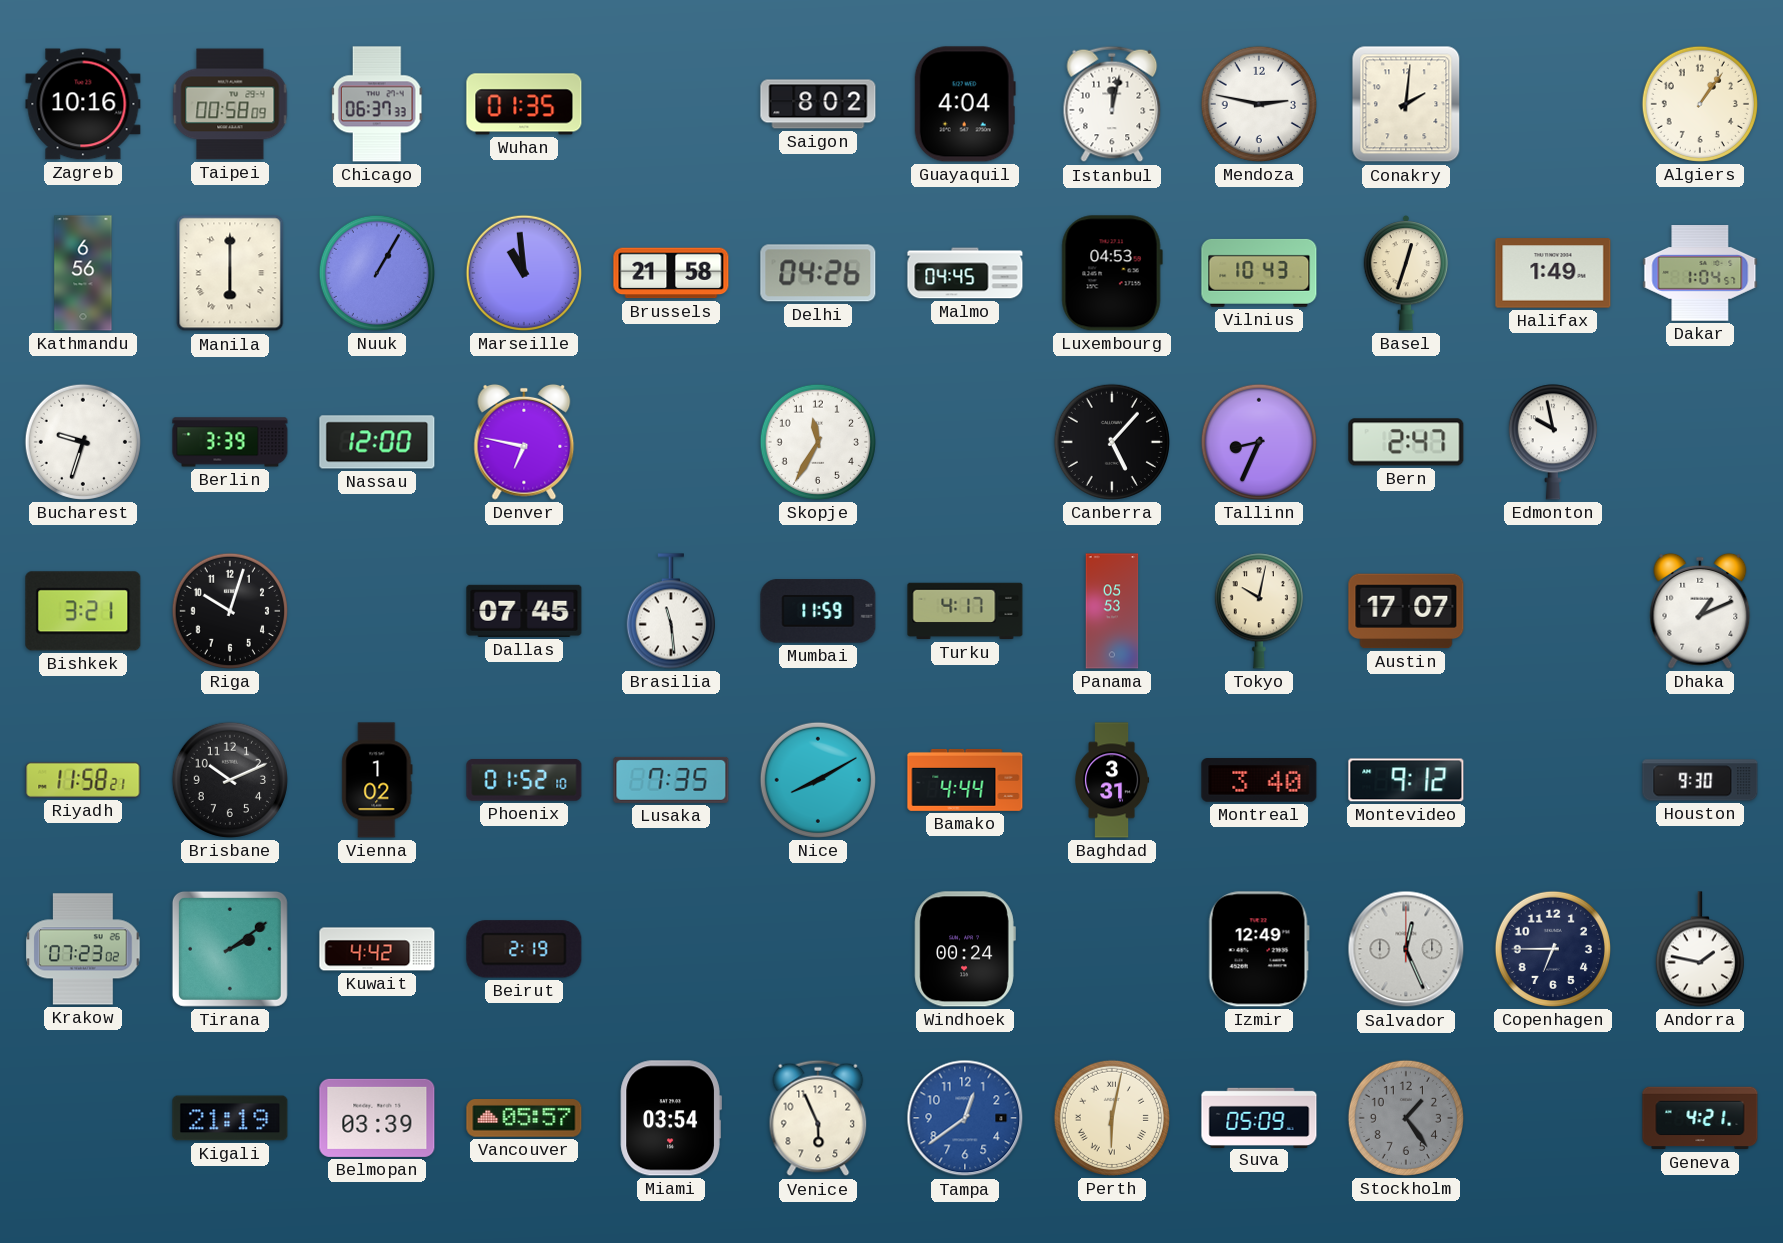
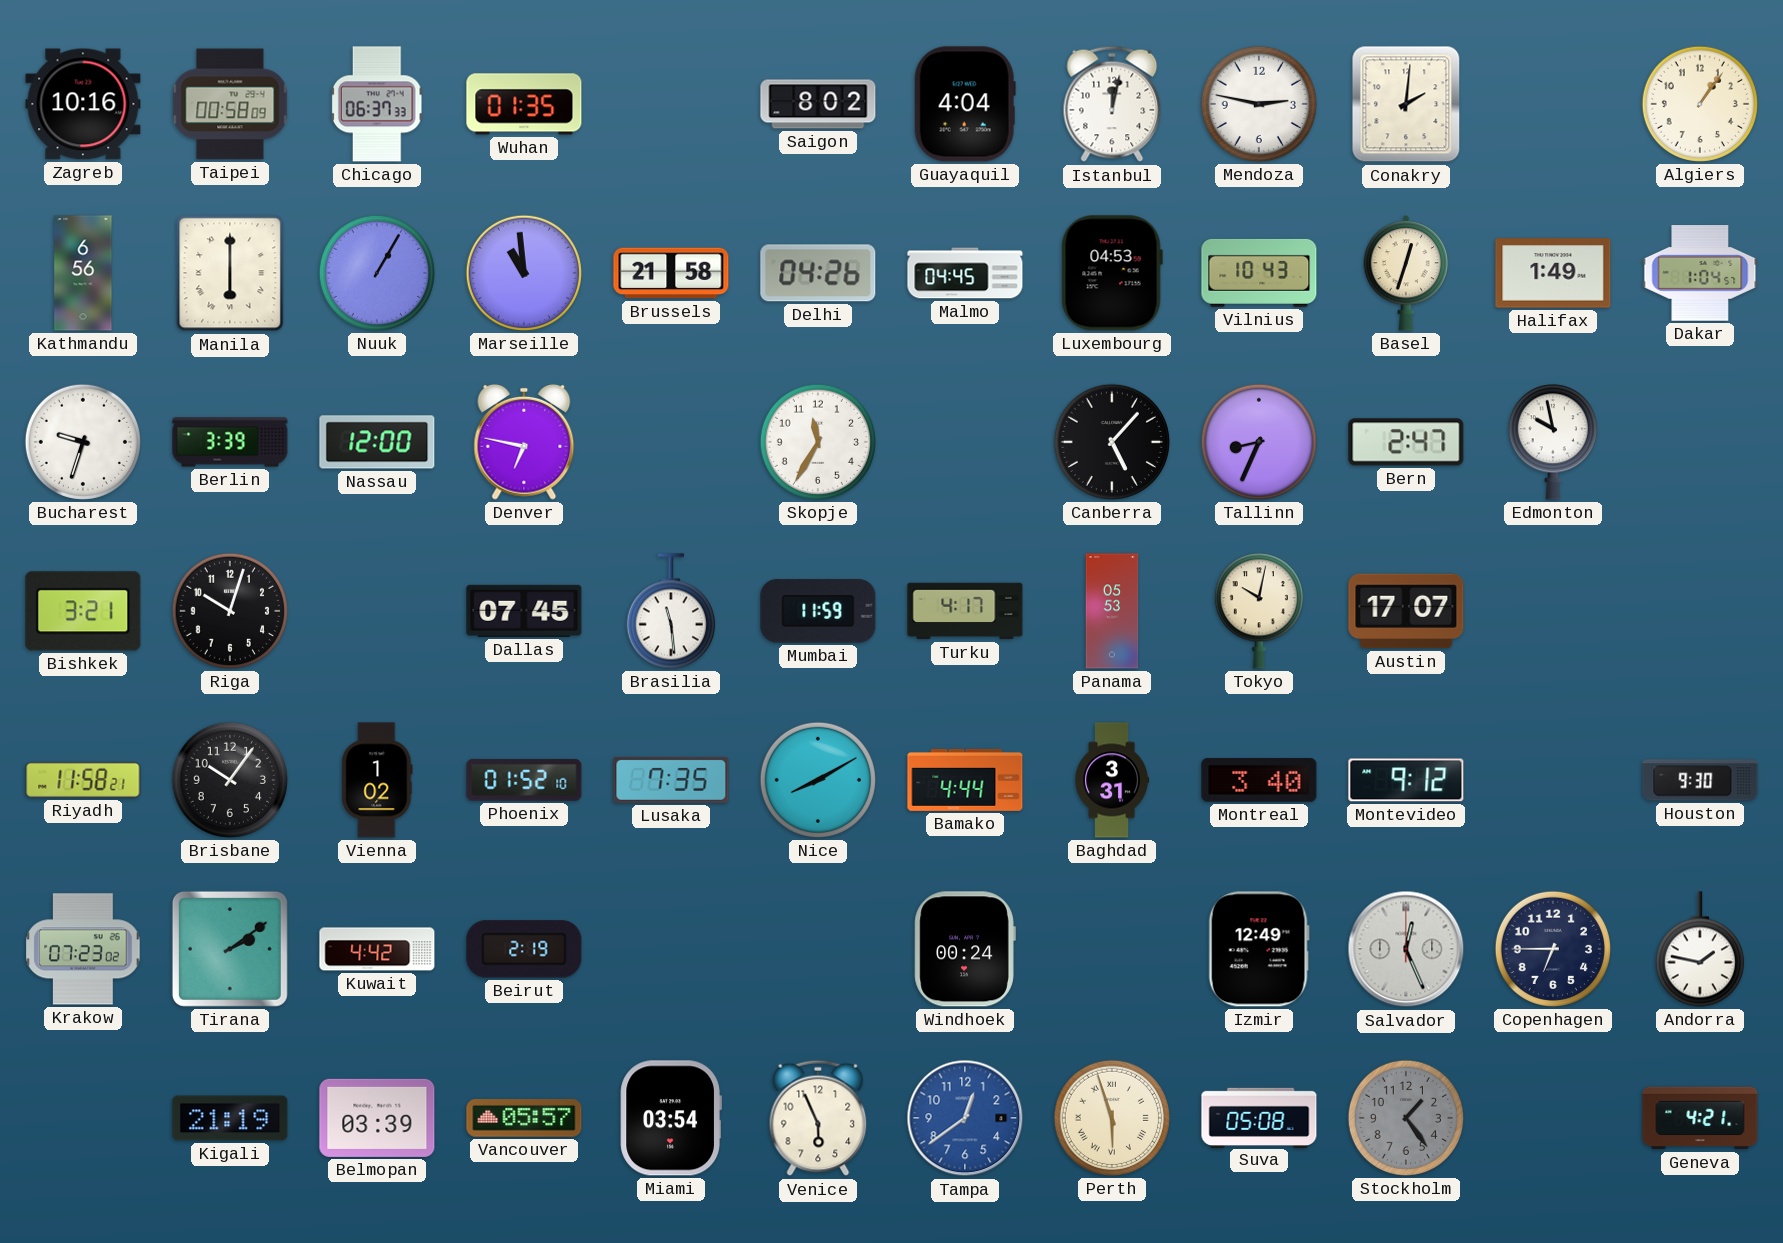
Dhaka: 1:11 -> none
Brisbane: 10:11 -> 10:06
Perth: 6:02 -> 5:57
Suva: 05:09 -> 05:08
